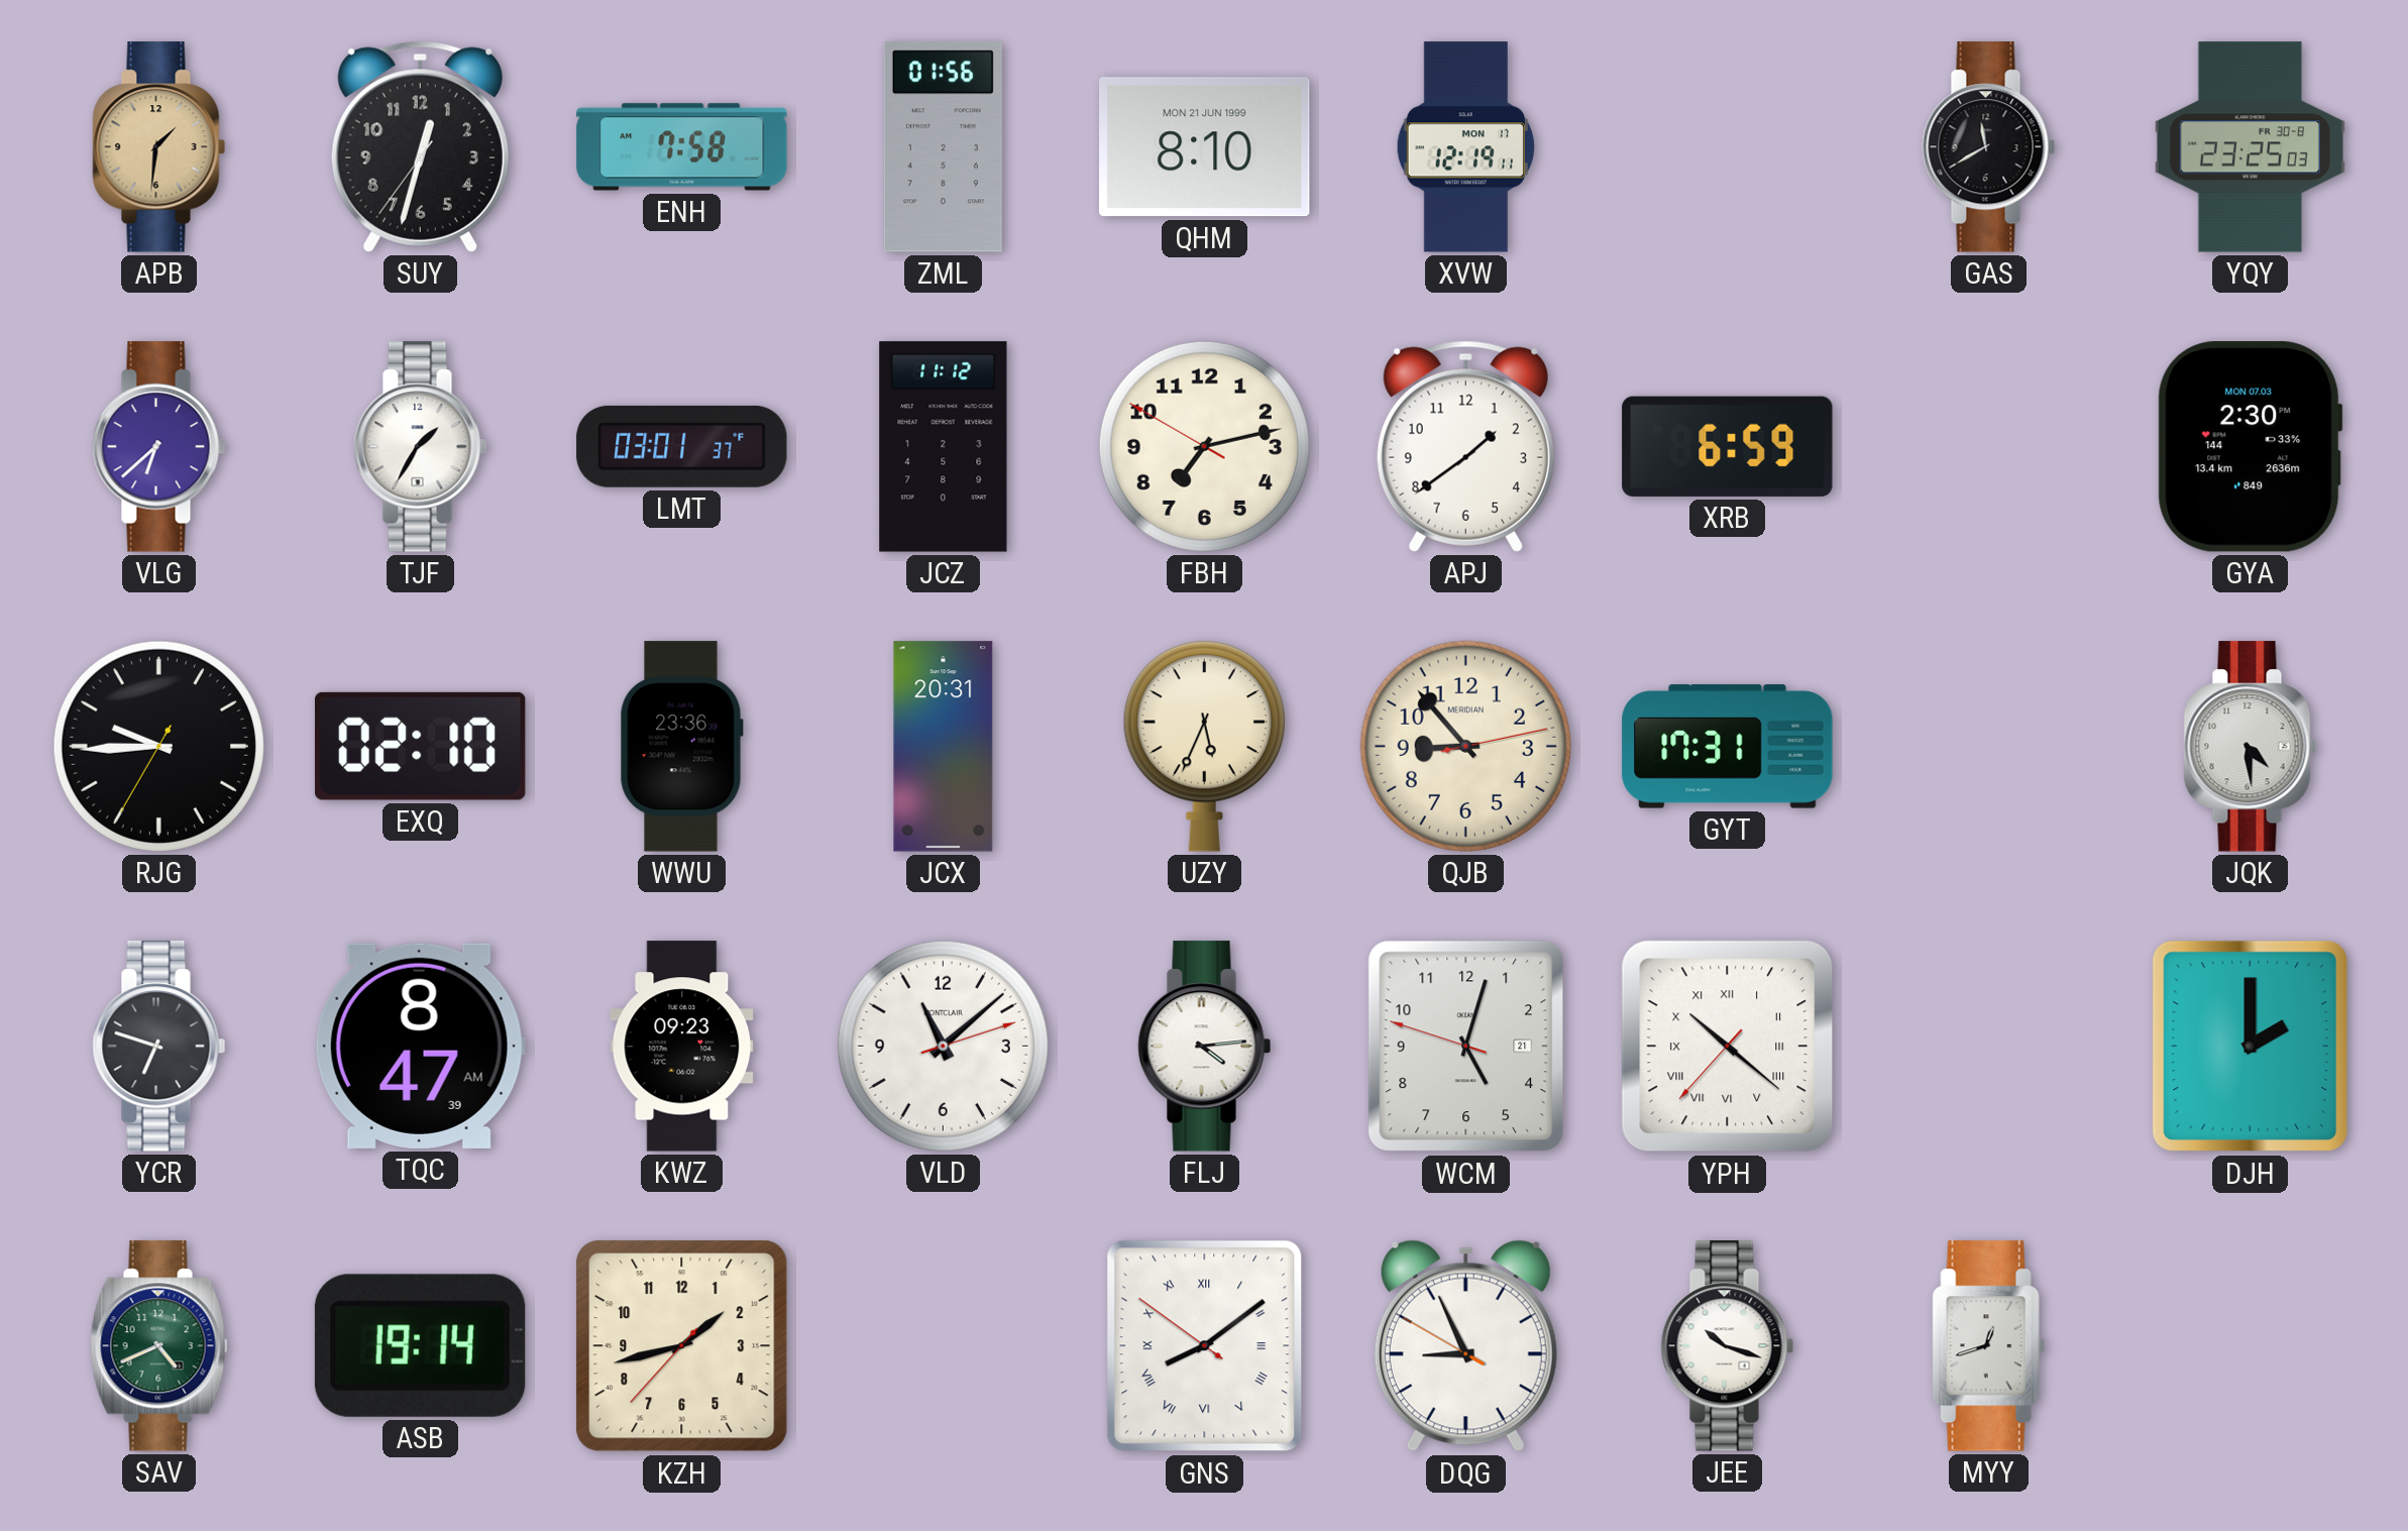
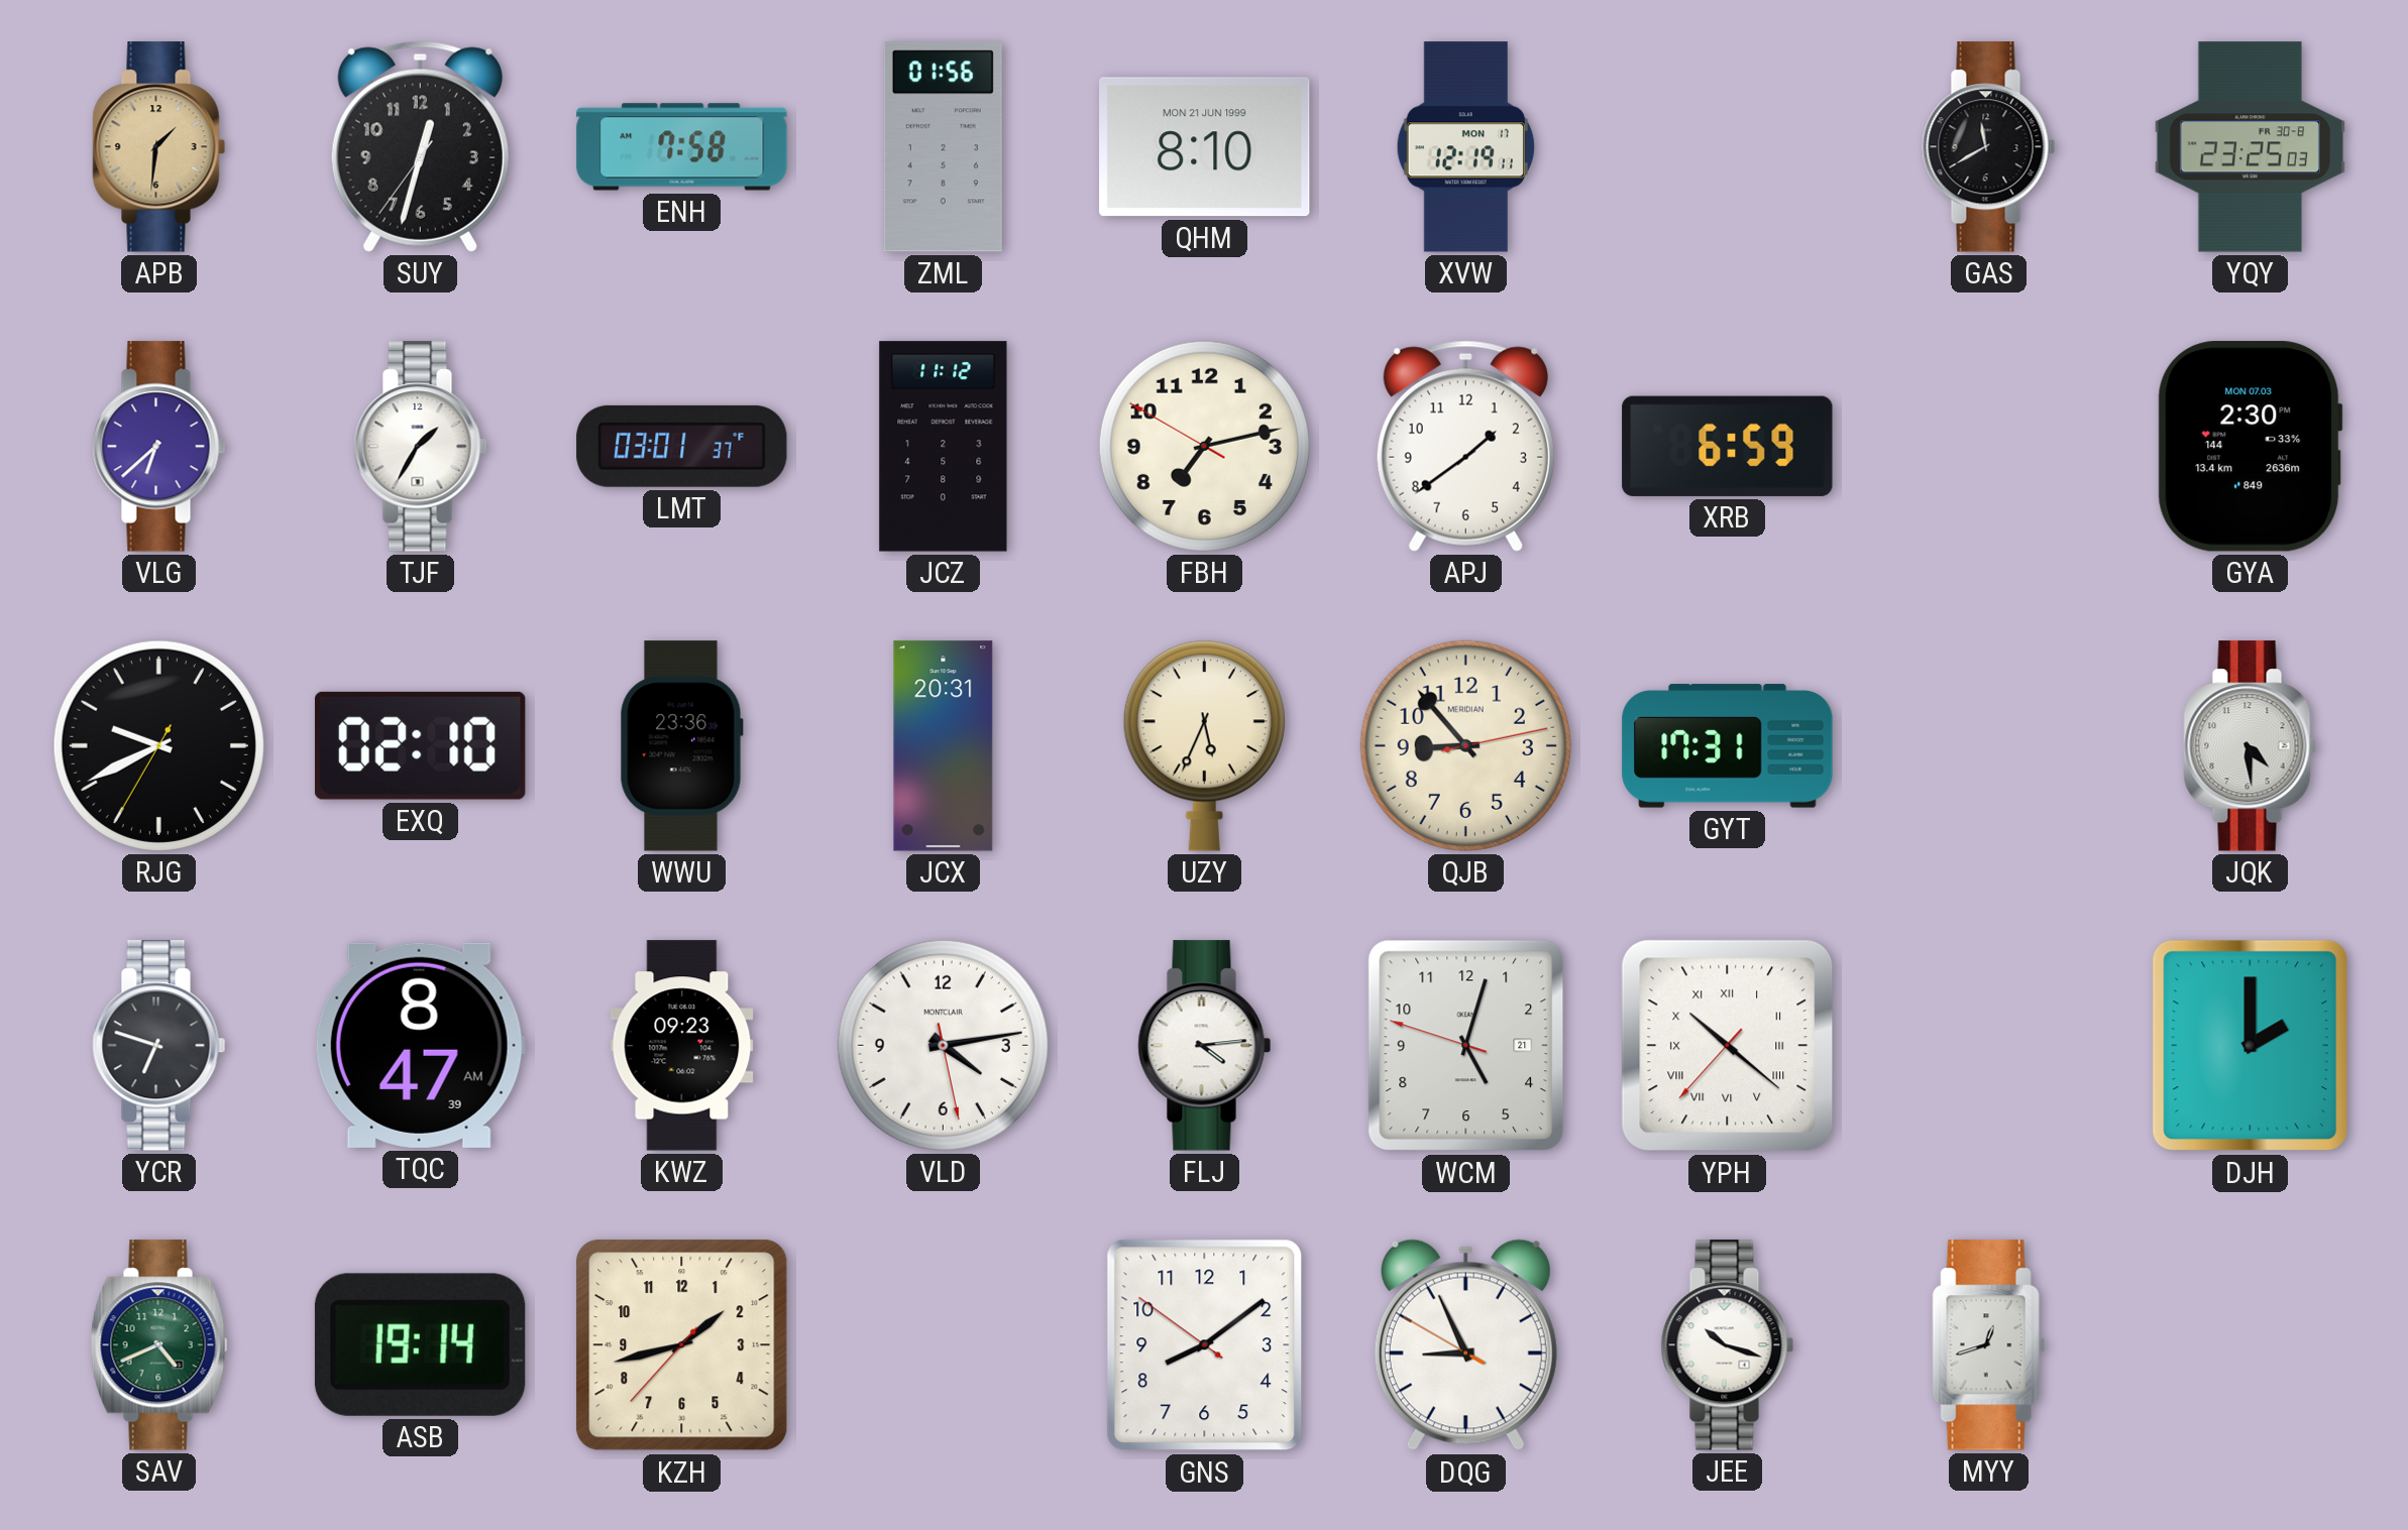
RJG: 9:44 -> 9:40
VLD: 11:08 -> 4:13
GNS numerals: Roman -> Arabic
